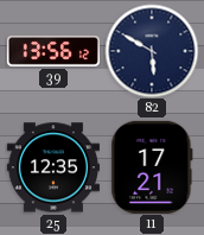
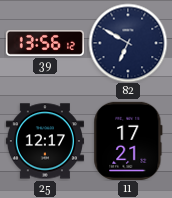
82: 5:50 -> 6:50
25: 12:35 -> 12:17
